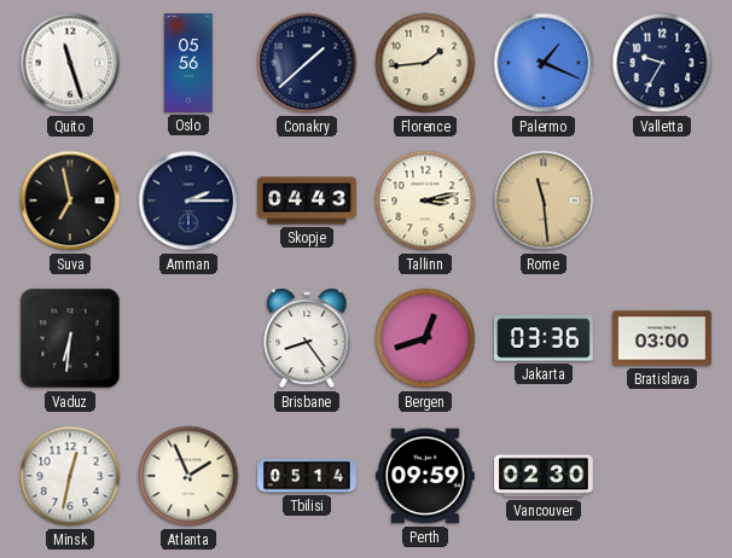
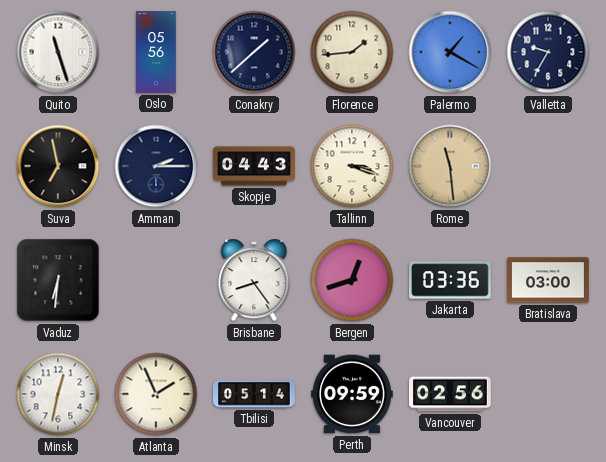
Palermo: 1:19 -> 1:20
Tallinn: 3:13 -> 3:18
Vancouver: 02:30 -> 02:56
